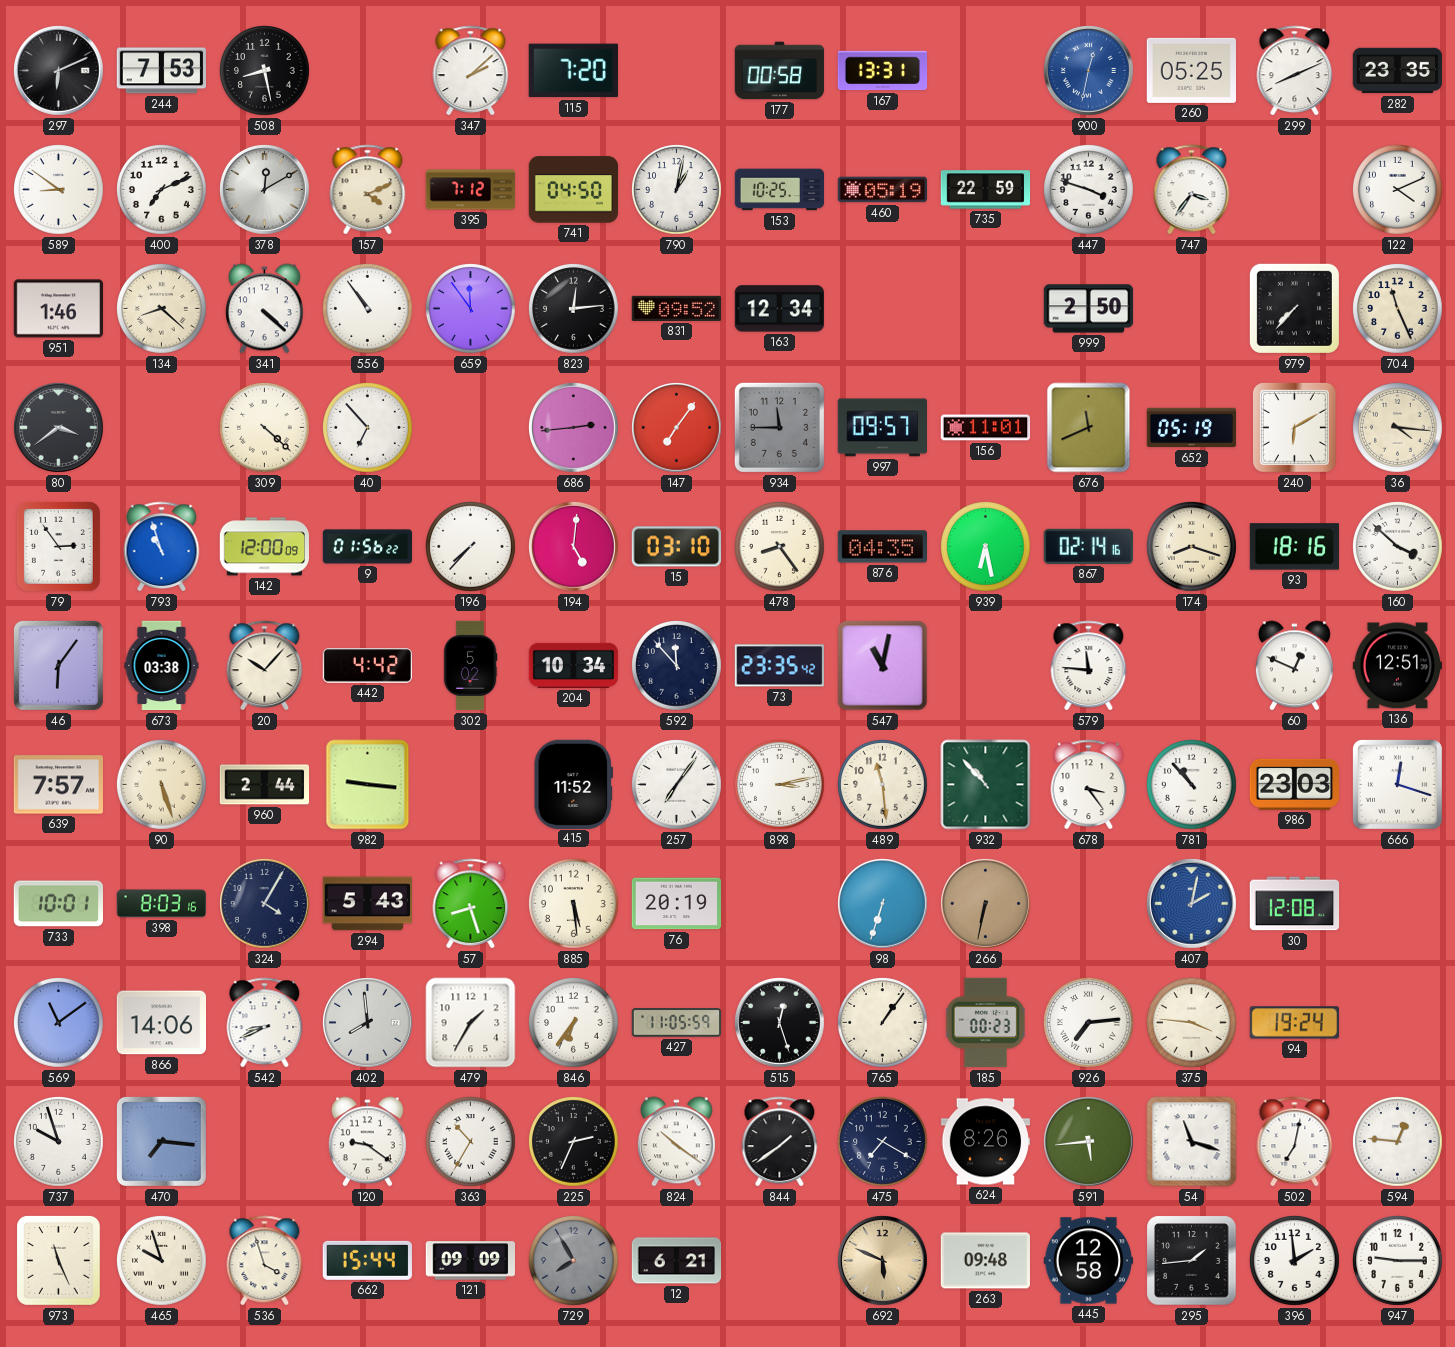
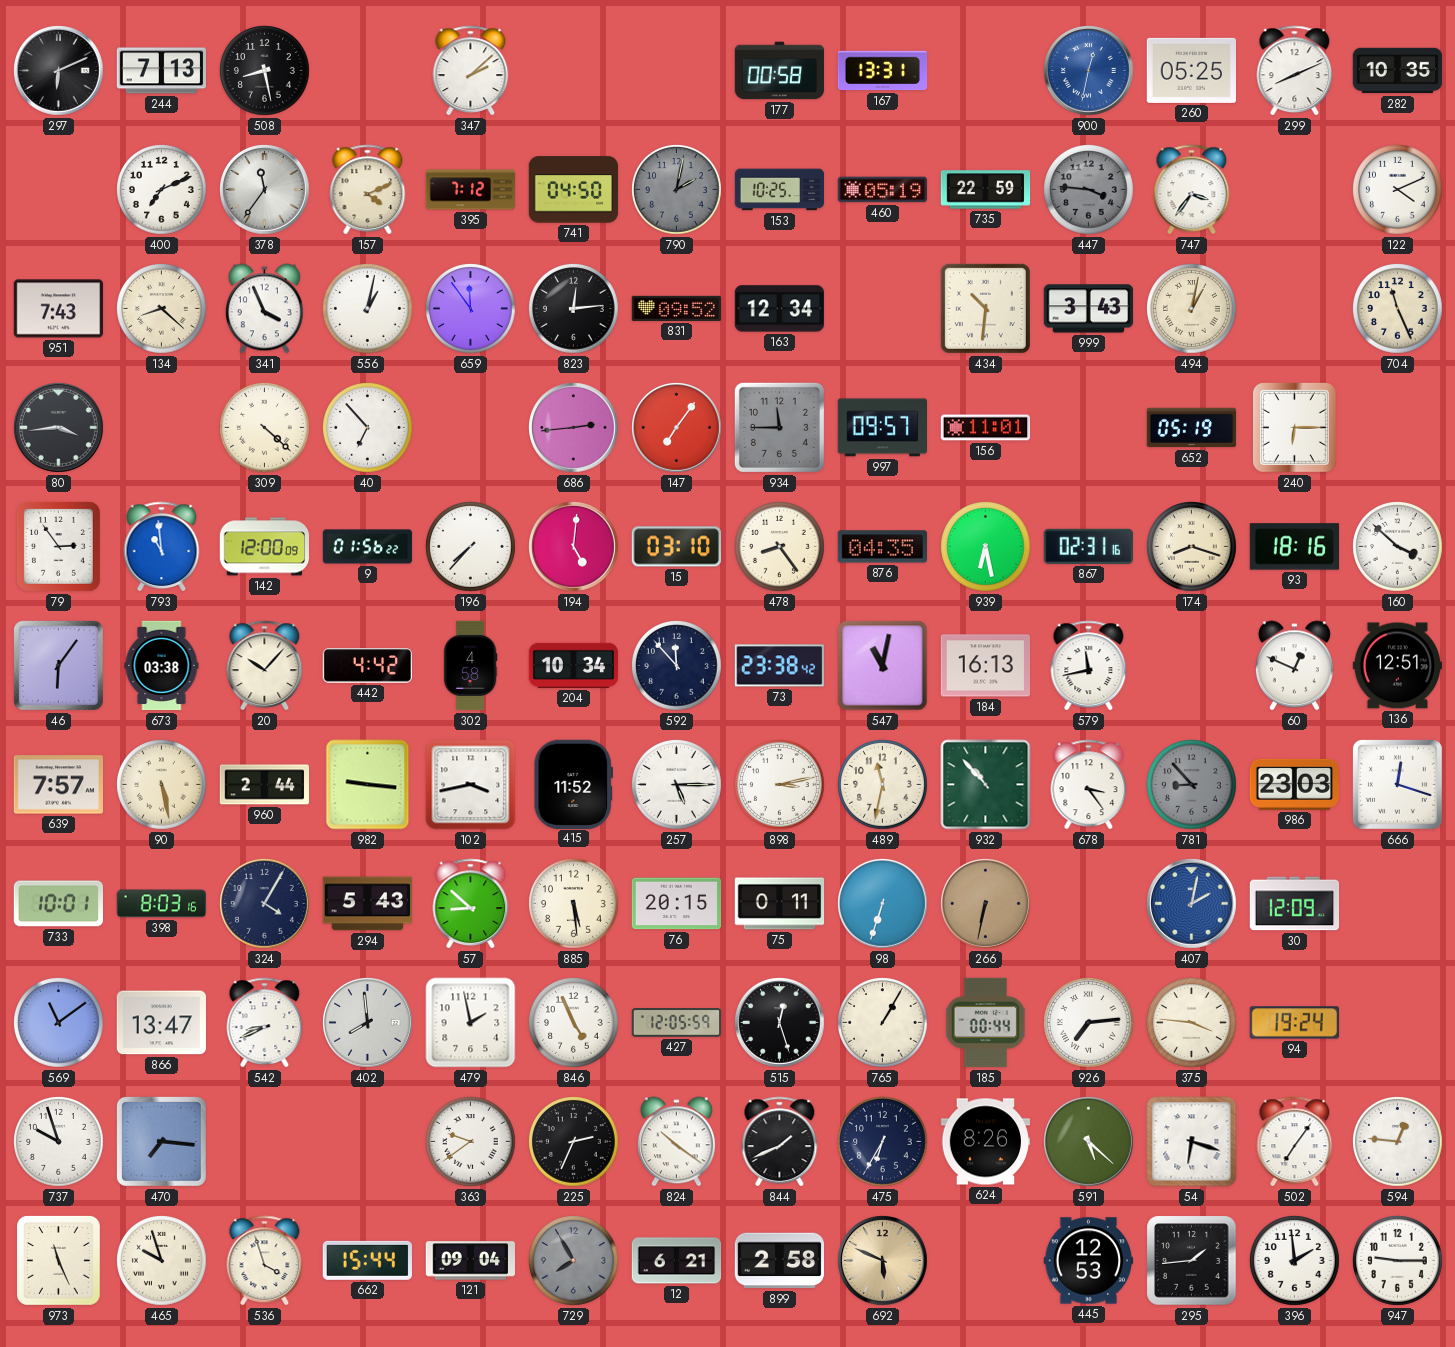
244: 7:53 -> 7:13
115: 7:20 -> none
282: 23:35 -> 10:35
589: 8:51 -> none
378: 12:10 -> 11:36
790: 1:02 -> 2:02
790 dial: white -> grey
447: 3:48 -> 3:46
447 dial: white -> grey
951: 1:46 -> 7:43
341: 4:22 -> 3:56
556: 10:54 -> 1:02
434: none -> 10:31
999: 2:50 -> 3:43
494: none -> 1:02
979: 7:37 -> none
80: 3:39 -> 3:44
676: 11:41 -> none
240: 6:10 -> 6:15
36: 4:16 -> none
793: 10:57 -> 10:59
867: 02:14 -> 02:31
302: 5:02 -> 4:58
73: 23:35 -> 23:38
184: none -> 16:13
579: 11:46 -> 11:43
90: 5:27 -> 5:28
102: none -> 3:43
257: 7:06 -> 5:15
489: 11:29 -> 11:32
781: 10:53 -> 8:53
781 dial: white -> grey
57: 8:27 -> 8:52
76: 20:19 -> 20:15
75: none -> 0:11
30: 12:08 -> 12:09
866: 14:06 -> 13:47
479: 1:35 -> 1:58
846: 6:36 -> 4:56
427: 11:05 -> 12:05
765: 1:06 -> 1:05
185: 00:23 -> 00:44
120: 9:21 -> none
363: 10:35 -> 9:39
844: 1:39 -> 1:41
475: 7:20 -> 6:35
591: 5:44 -> 5:22
54: 11:18 -> 6:18
502: 7:02 -> 7:06
121: 09:09 -> 09:04
899: none -> 2:58
263: 09:48 -> none
445: 12:58 -> 12:53
